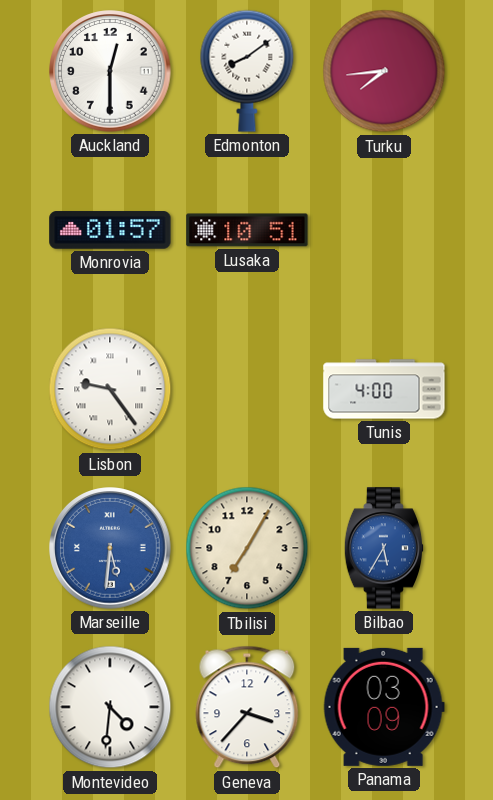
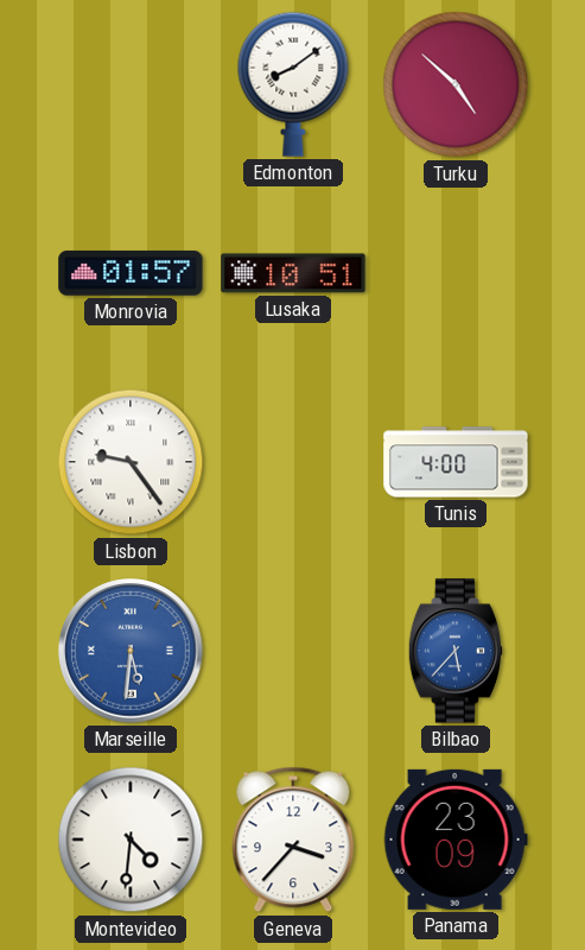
Auckland: 12:30 -> none
Turku: 7:44 -> 4:52
Tbilisi: 7:05 -> none
Bilbao: 5:35 -> 5:37
Panama: 03:09 -> 23:09
